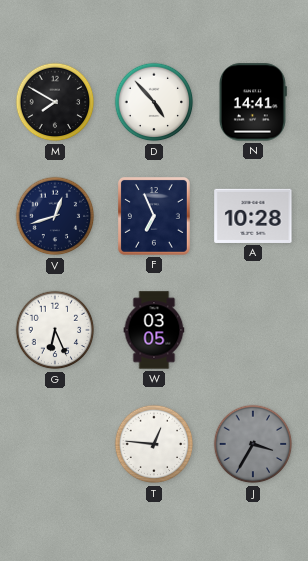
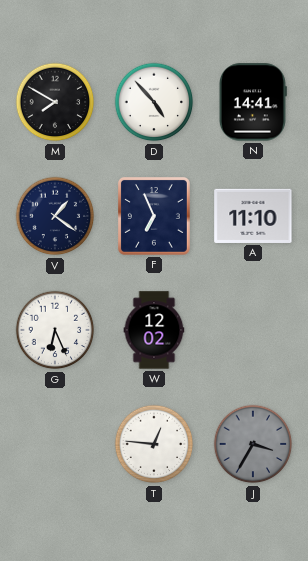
V: 12:42 -> 1:21
A: 10:28 -> 11:10
W: 03:05 -> 12:02
